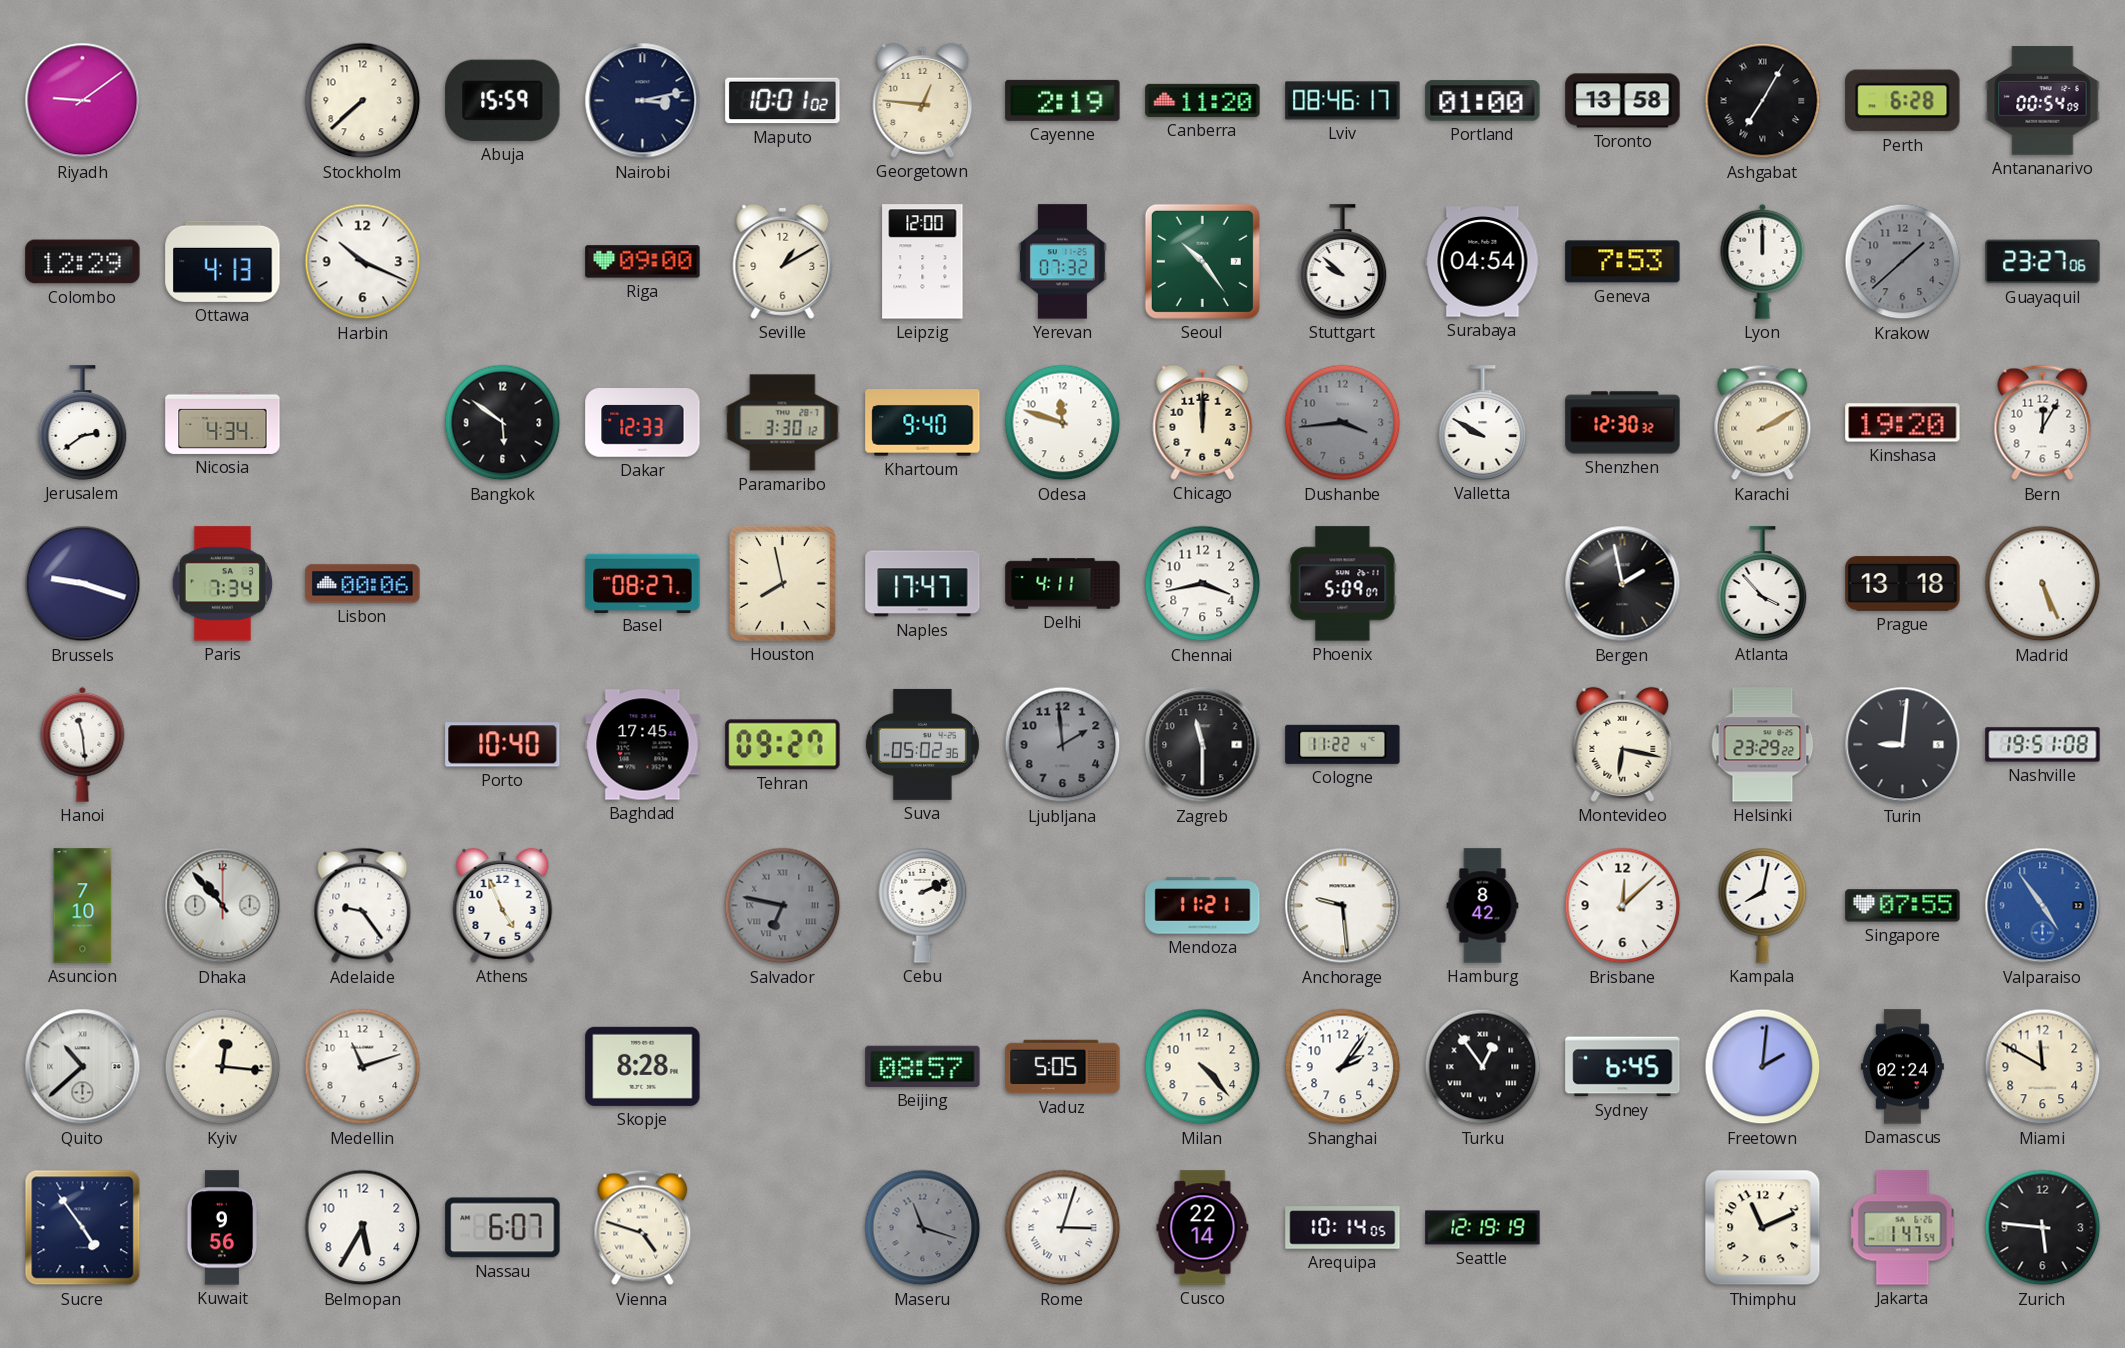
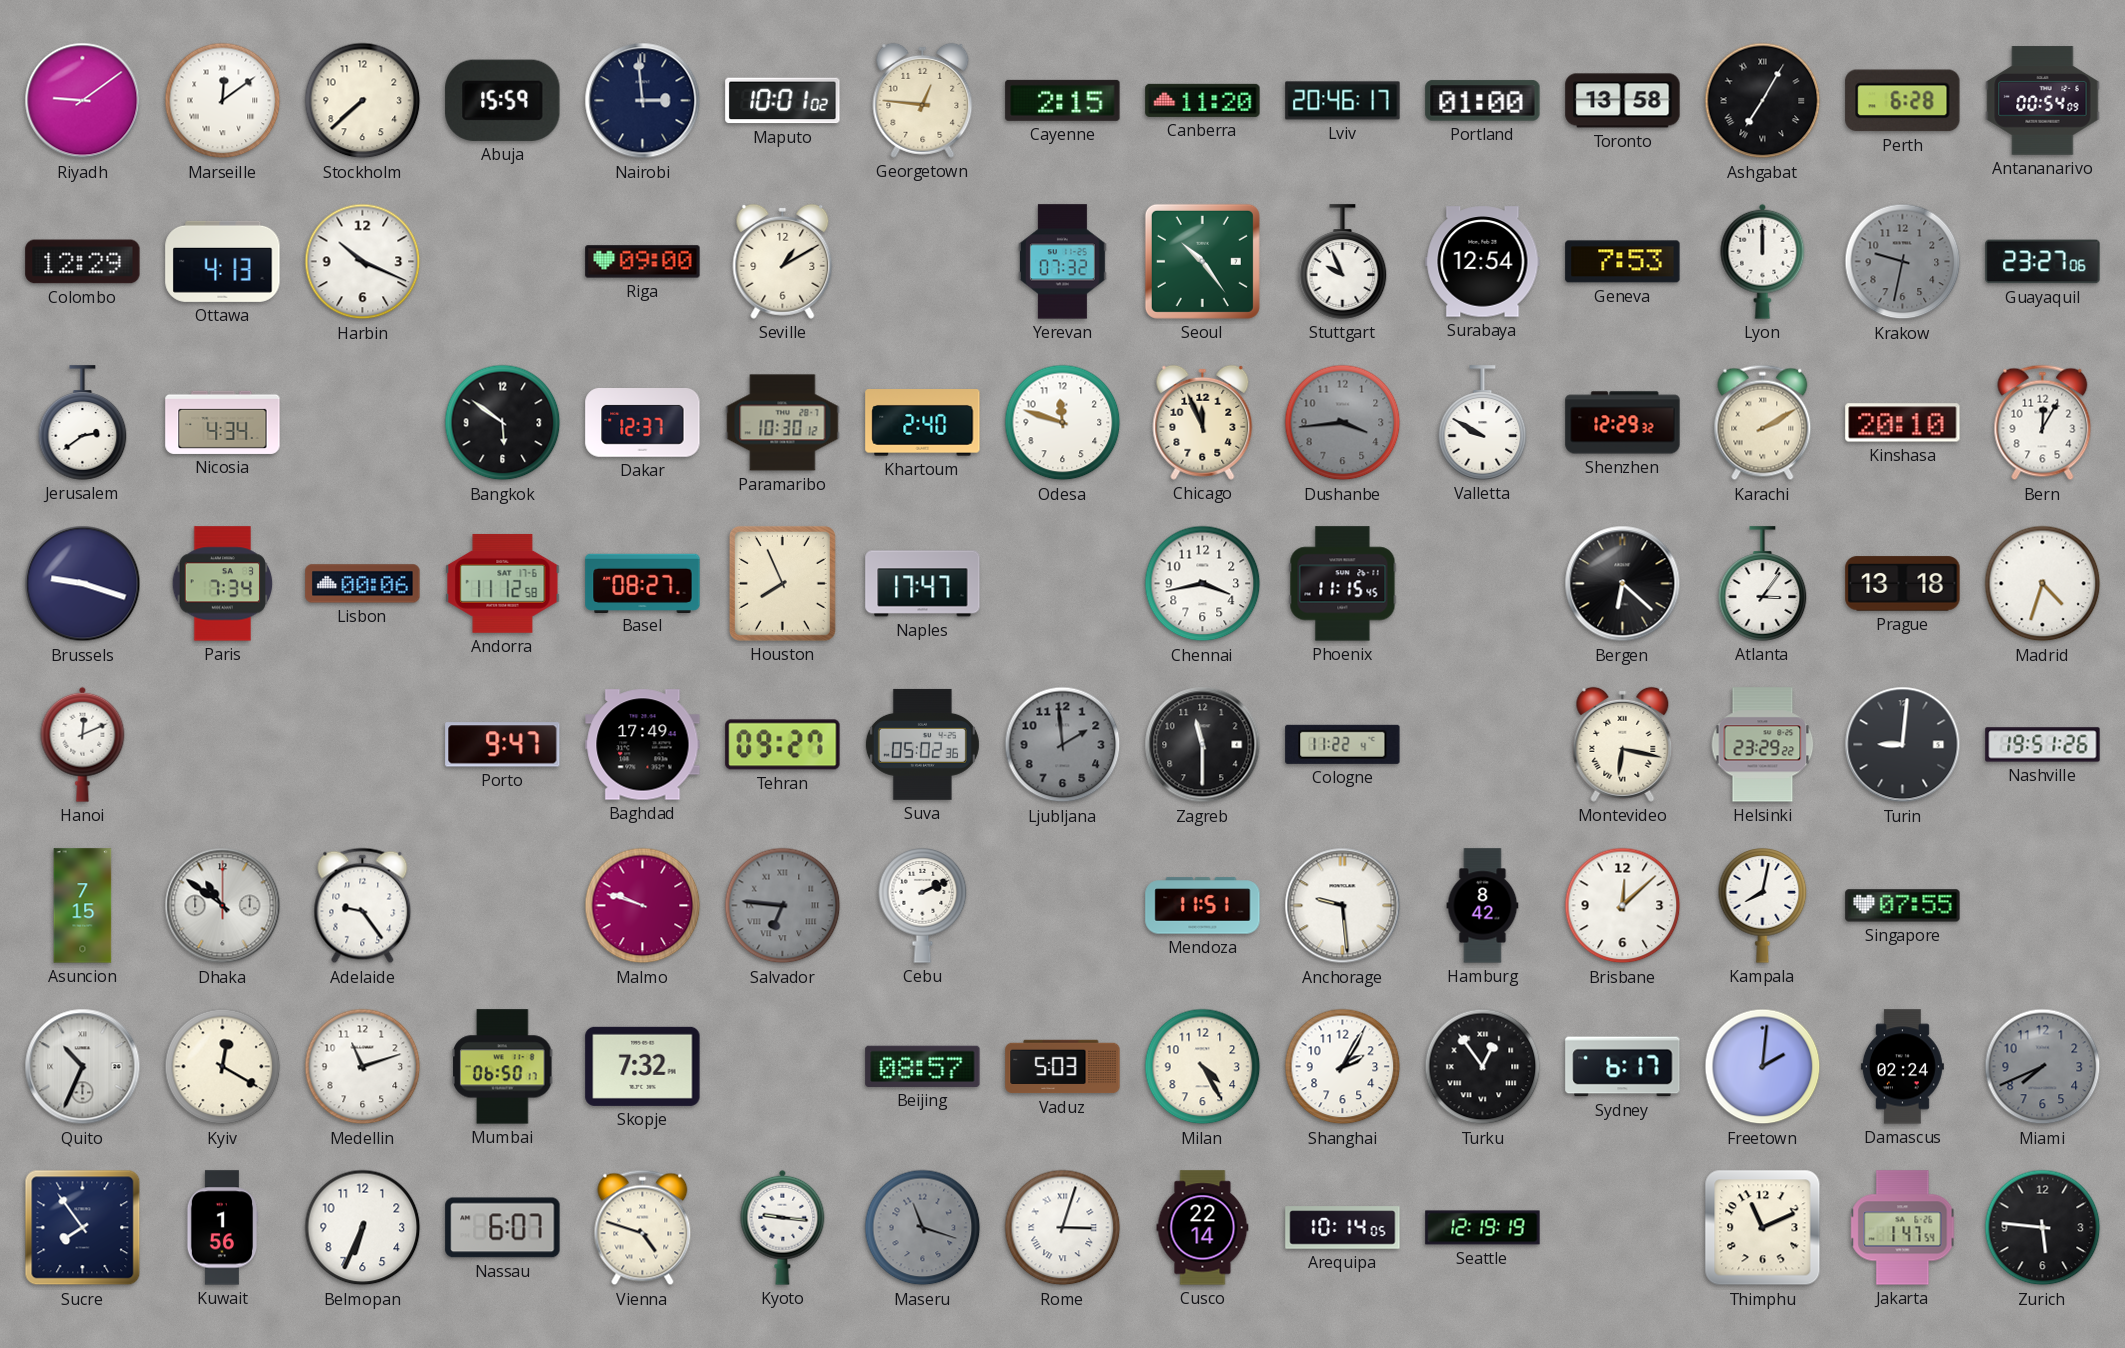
Marseille: none -> 12:09
Nairobi: 3:13 -> 2:59
Cayenne: 2:19 -> 2:15
Lviv: 08:46 -> 20:46
Leipzig: 12:00 -> none
Stuttgart: 9:52 -> 9:56
Surabaya: 04:54 -> 12:54
Krakow: 1:38 -> 9:32
Dakar: 12:33 -> 12:37
Paramaribo: 3:30 -> 10:30
Khartoum: 9:40 -> 2:40
Chicago: 12:00 -> 11:56
Shenzhen: 12:30 -> 12:29
Kinshasa: 19:20 -> 20:10
Andorra: none -> 11:12
Houston: 7:58 -> 7:56
Delhi: 4:11 -> none
Phoenix: 5:09 -> 11:15
Bergen: 1:58 -> 6:22
Atlanta: 3:53 -> 3:06
Madrid: 5:26 -> 4:33
Hanoi: 11:29 -> 12:11
Porto: 10:40 -> 9:47
Baghdad: 17:45 -> 17:49
Nashville: 19:51:08 -> 19:51:26
Asuncion: 7:10 -> 7:15
Dhaka: 10:53 -> 10:51
Athens: 4:56 -> none
Malmo: none -> 9:48
Salvador: 6:47 -> 6:46
Mendoza: 11:21 -> 11:51
Valparaiso: 4:54 -> none
Quito: 10:38 -> 10:34
Kyiv: 12:16 -> 12:20
Mumbai: none -> 06:50
Skopje: 8:28 -> 7:32
Vaduz: 5:05 -> 5:03
Milan: 4:23 -> 4:25
Shanghai: 2:06 -> 2:05
Sydney: 6:45 -> 6:17
Miami: 11:50 -> 7:41
Miami dial: cream -> grey
Sucre: 4:54 -> 7:54
Kuwait: 9:56 -> 1:56
Belmopan: 5:35 -> 6:34
Kyoto: none -> 9:16
